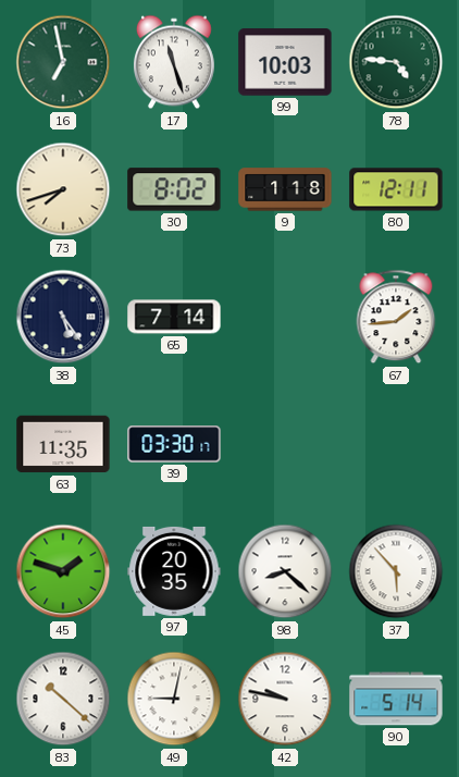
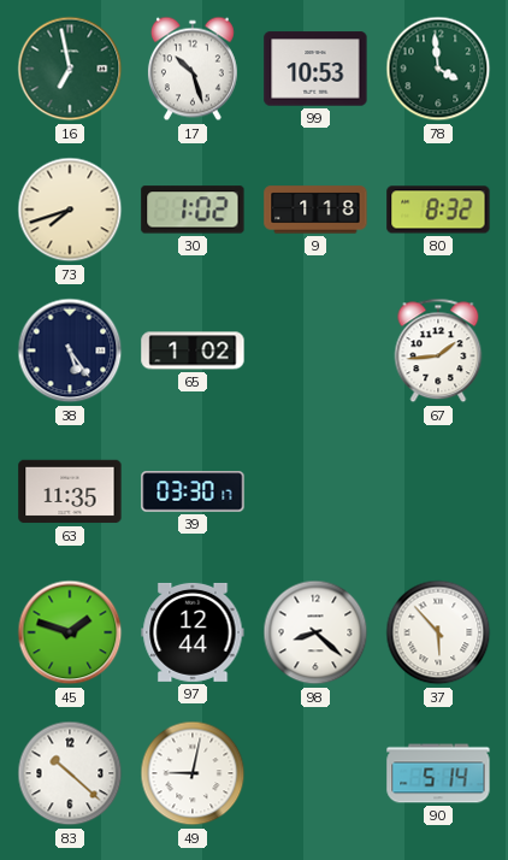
17: 11:27 -> 10:27
99: 10:03 -> 10:53
78: 4:46 -> 3:59
30: 8:02 -> 1:02
80: 12:11 -> 8:32
65: 7:14 -> 1:02
97: 20:35 -> 12:44
42: 9:47 -> none
